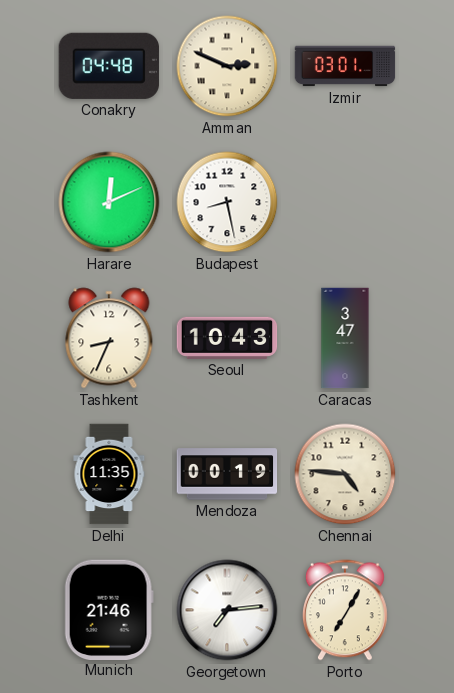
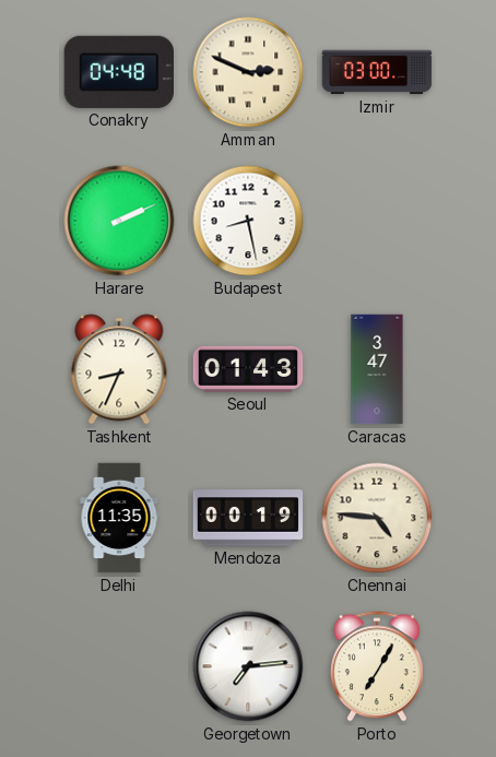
Izmir: 03:01 -> 03:00
Harare: 12:11 -> 2:11
Seoul: 10:43 -> 01:43
Munich: 21:46 -> none
